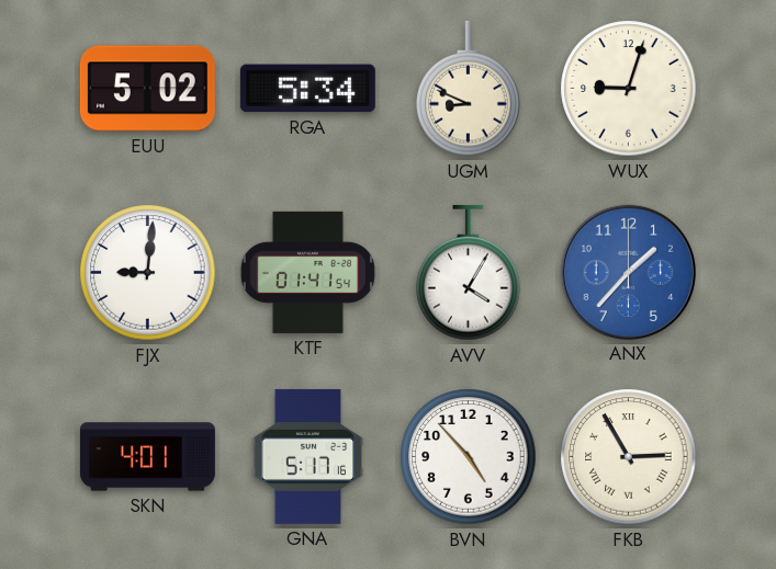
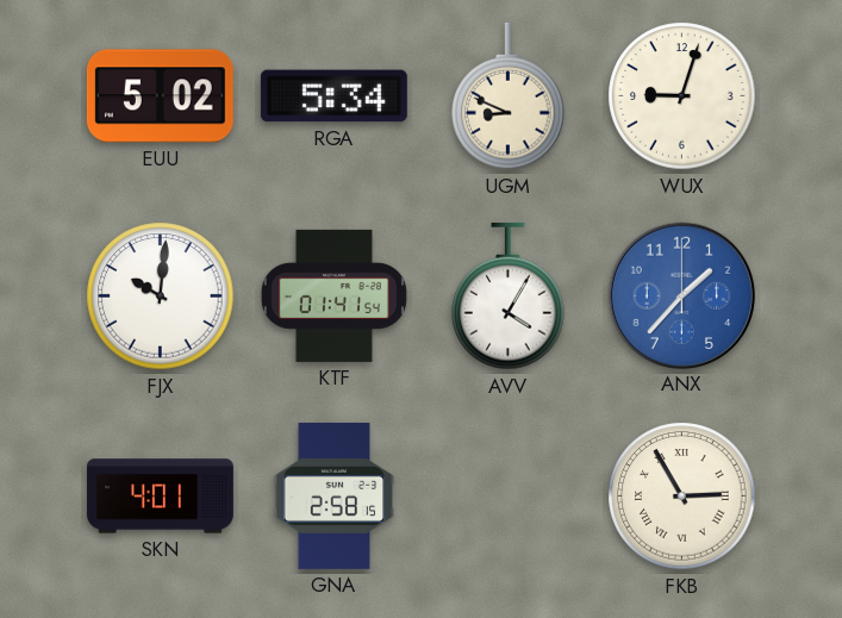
FJX: 9:01 -> 10:01
GNA: 5:17 -> 2:58
BVN: 4:53 -> none
